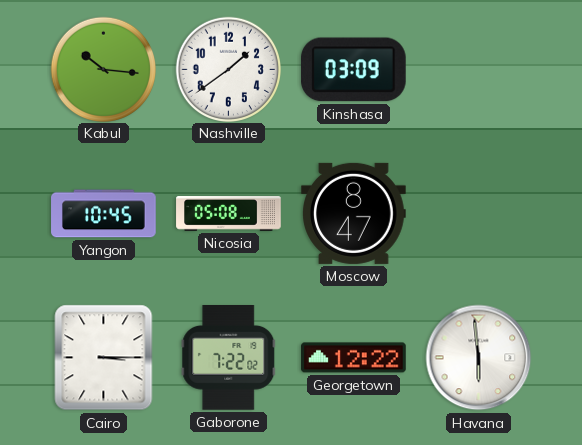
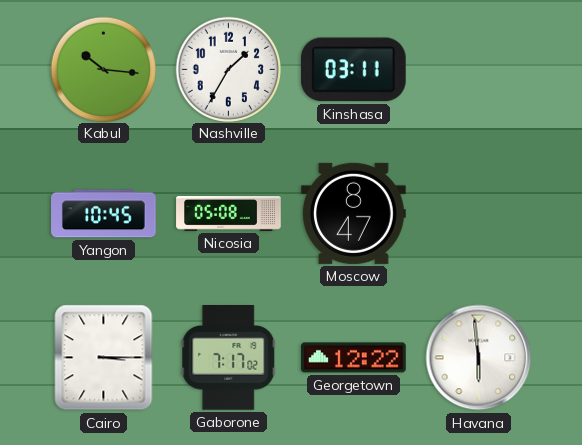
Nashville: 1:39 -> 1:35
Kinshasa: 03:09 -> 03:11
Gaborone: 7:22 -> 7:17
